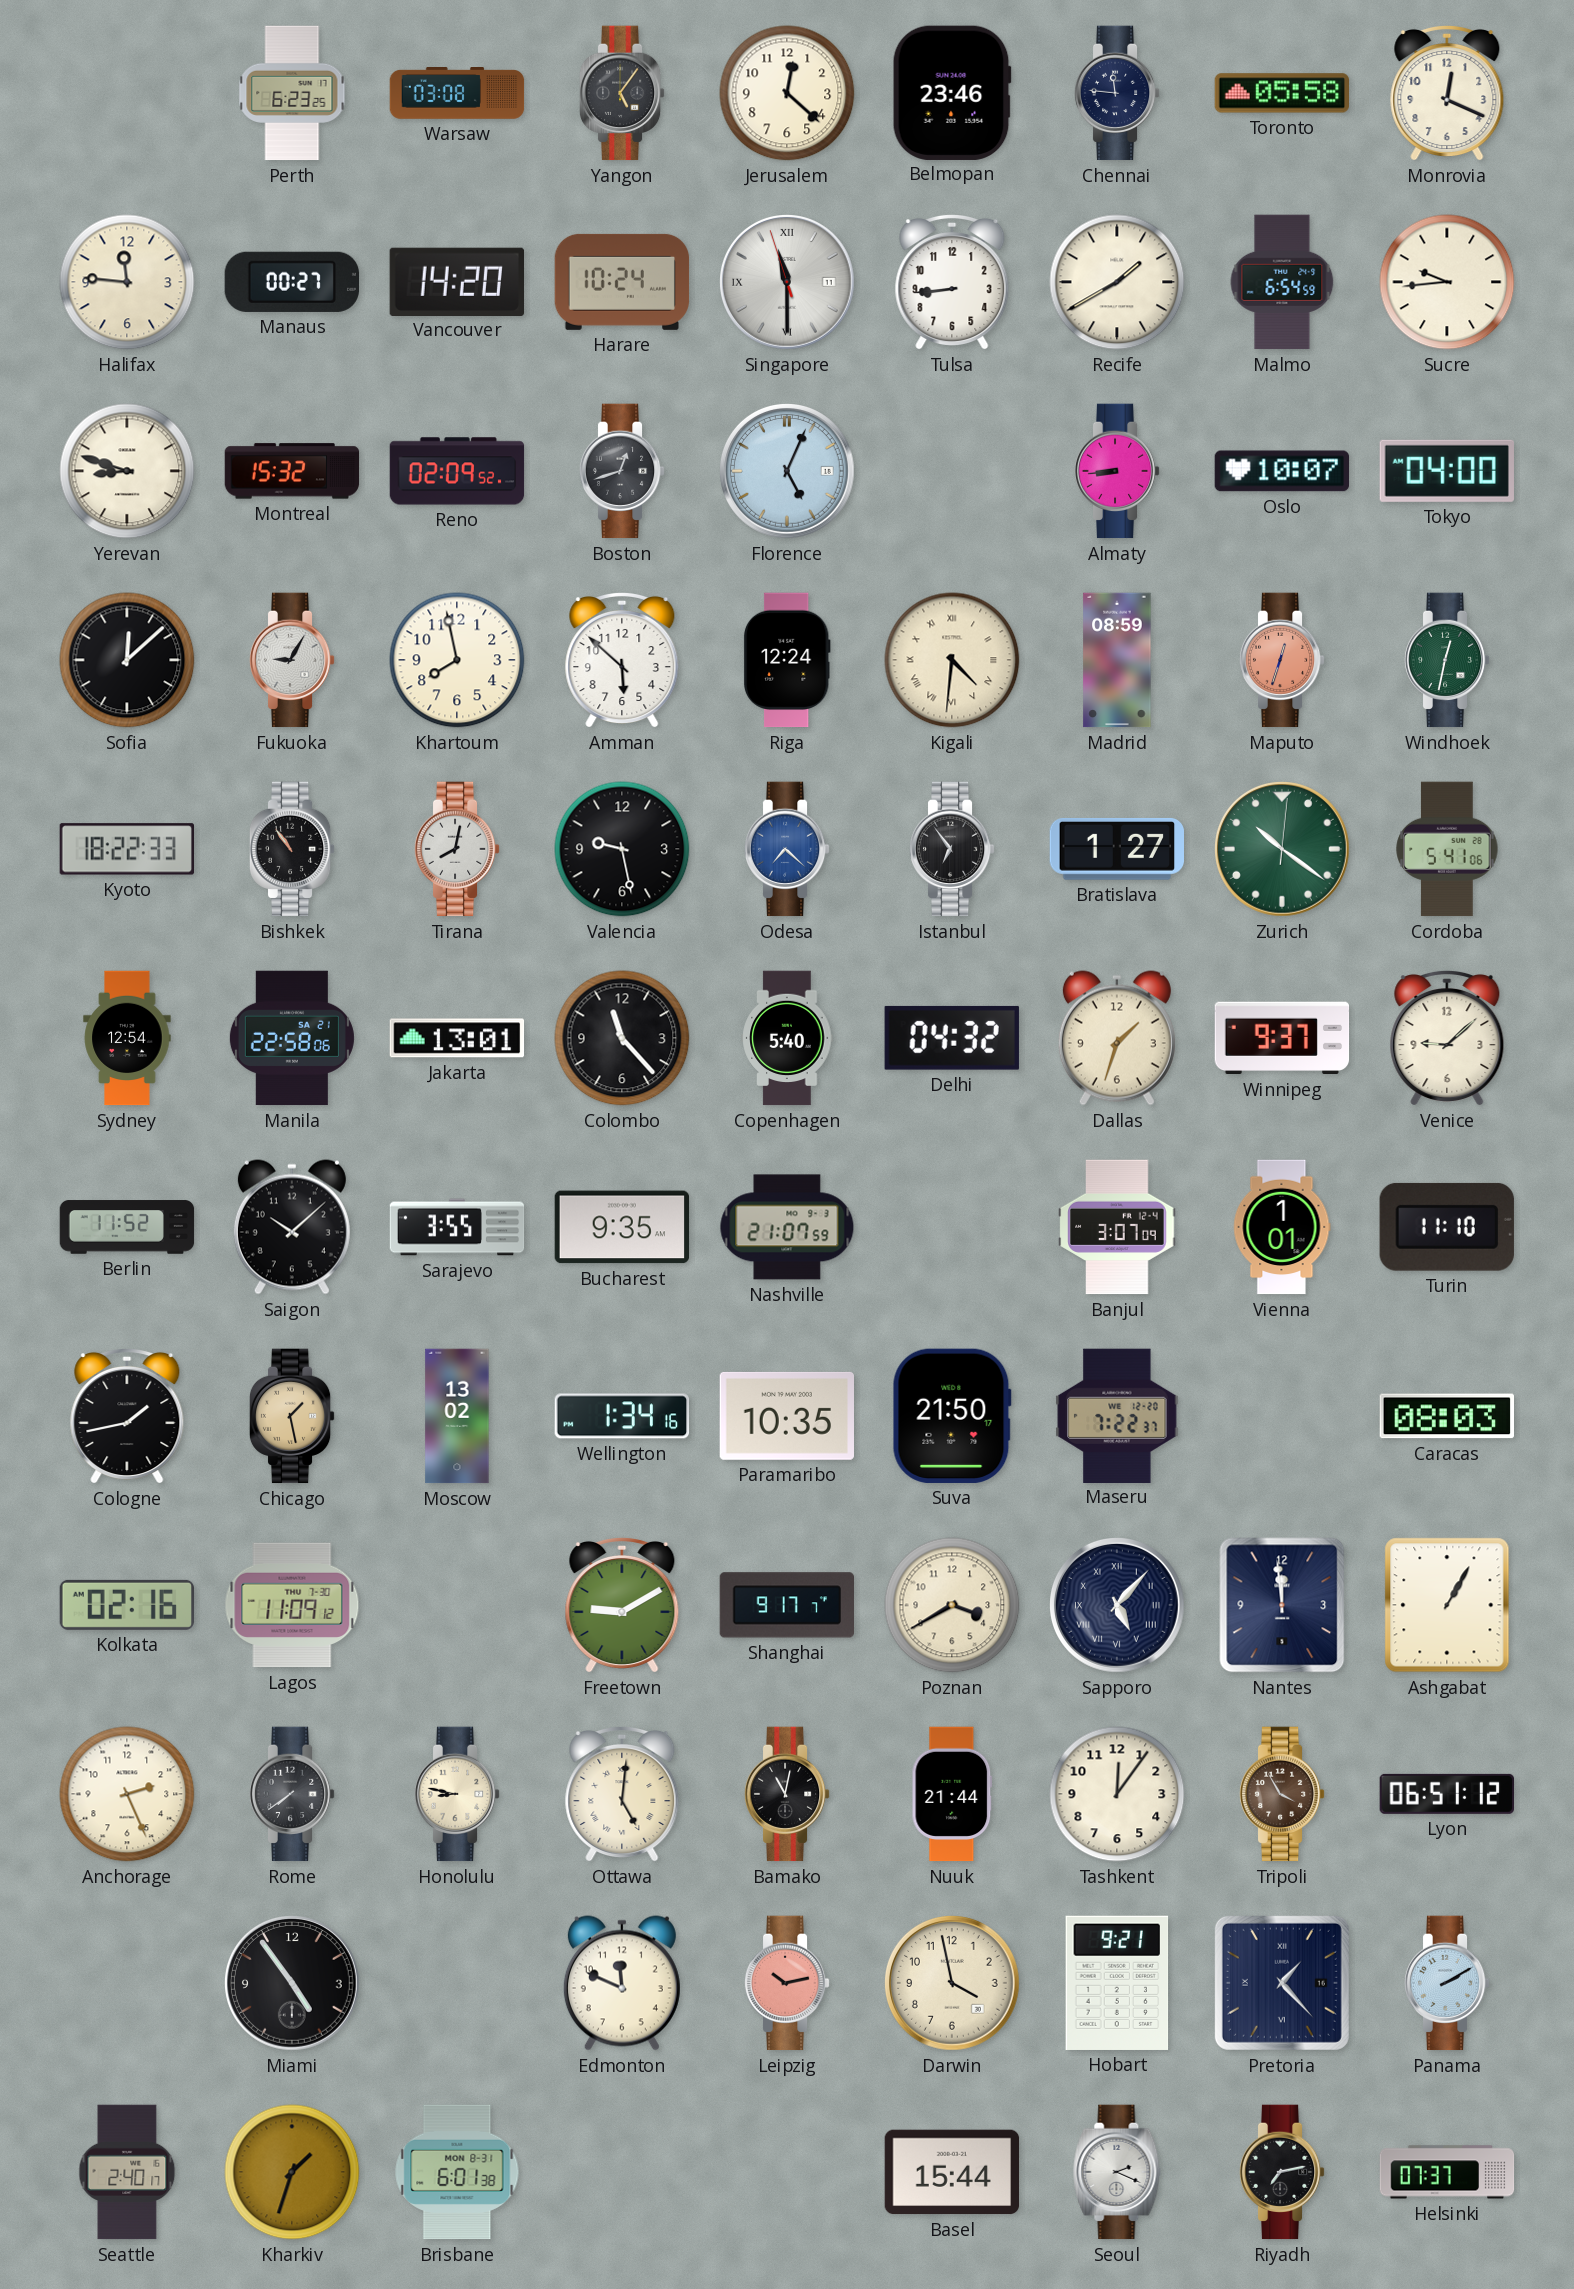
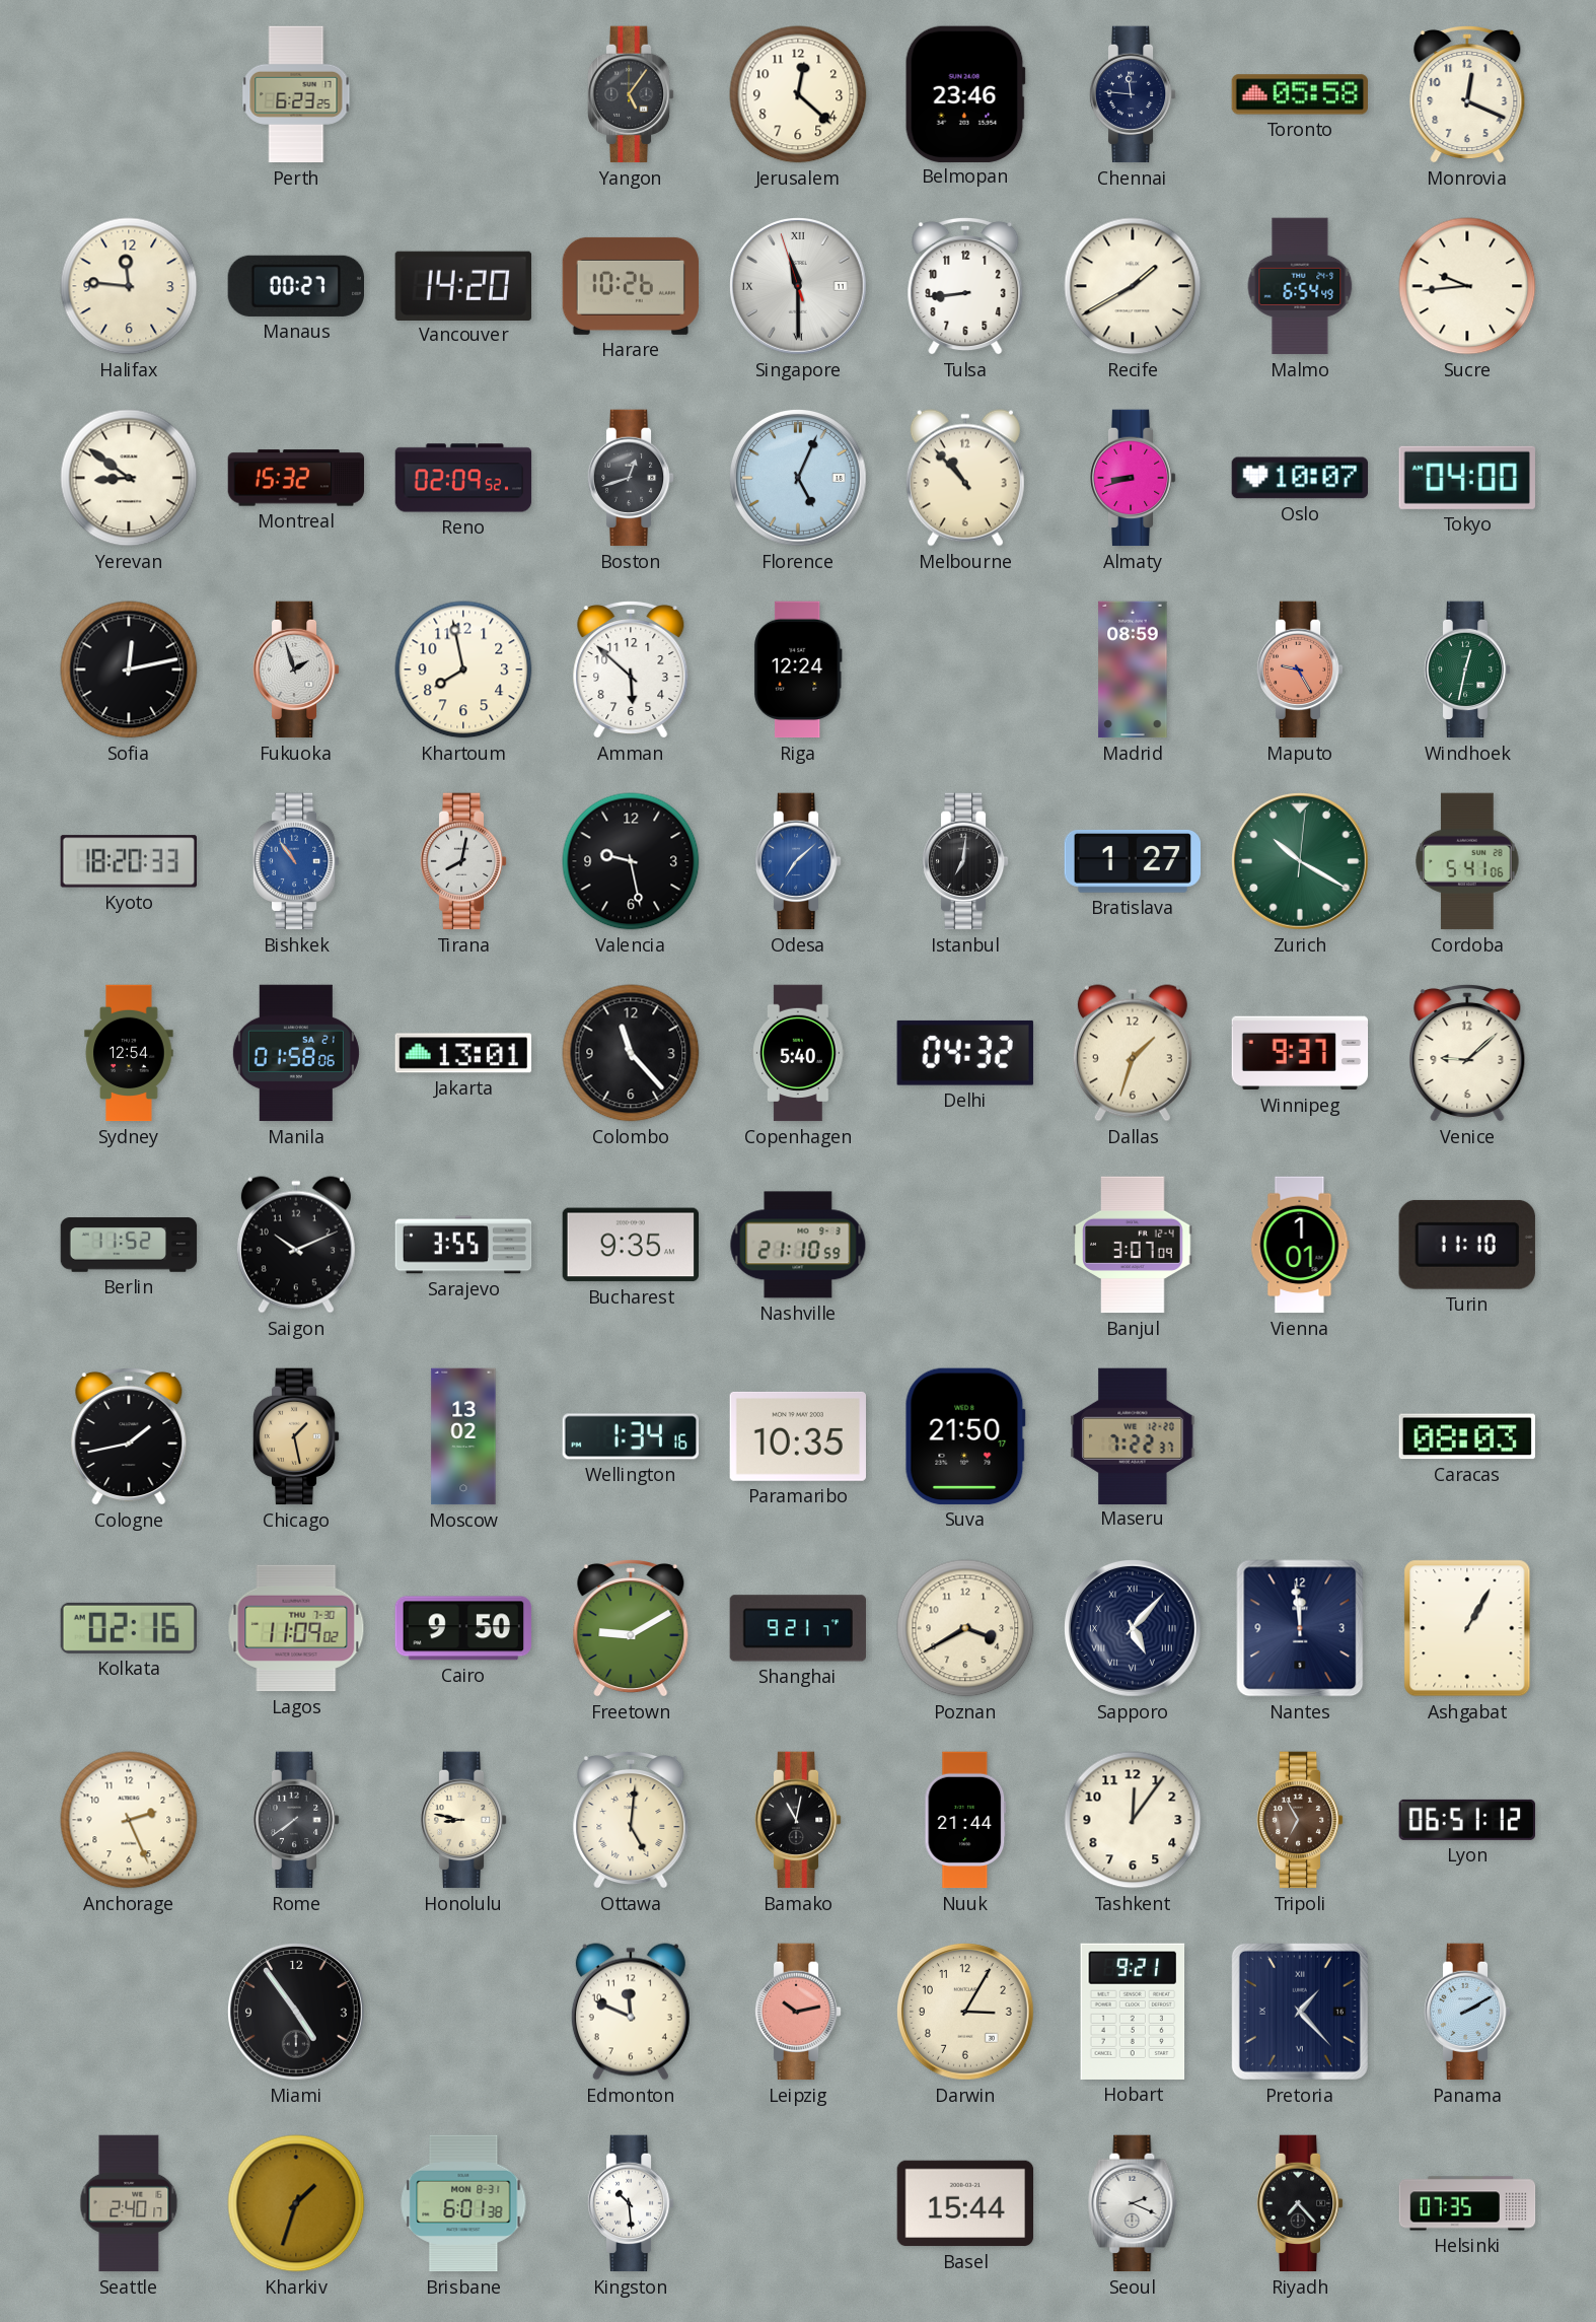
Warsaw: 03:08 -> none
Harare: 10:24 -> 10:26
Malmo: 6:54:59 -> 6:54:49
Yerevan: 8:48 -> 8:51
Melbourne: none -> 10:53
Almaty: 8:44 -> 8:42
Sofia: 12:08 -> 12:13
Fukuoka: 9:05 -> 1:57
Kigali: 4:31 -> none
Maputo: 12:33 -> 9:25
Kyoto: 18:22 -> 18:20
Bishkek dial: black -> blue
Odesa: 7:22 -> 7:08
Istanbul: 6:54 -> 7:01
Zurich: 10:21 -> 10:20
Manila: 22:58 -> 01:58
Saigon: 10:08 -> 10:11
Nashville: 21:07 -> 21:10
Lagos: 11:09:12 -> 11:09:02
Cairo: none -> 9:50
Shanghai: 9:17 -> 9:21
Tripoli: 3:55 -> 6:55
Darwin: 3:58 -> 3:05
Kingston: none -> 10:29
Riyadh: 7:13 -> 7:23
Helsinki: 07:37 -> 07:35
